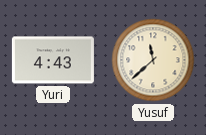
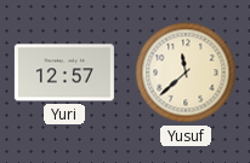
Yuri: 4:43 -> 12:57
